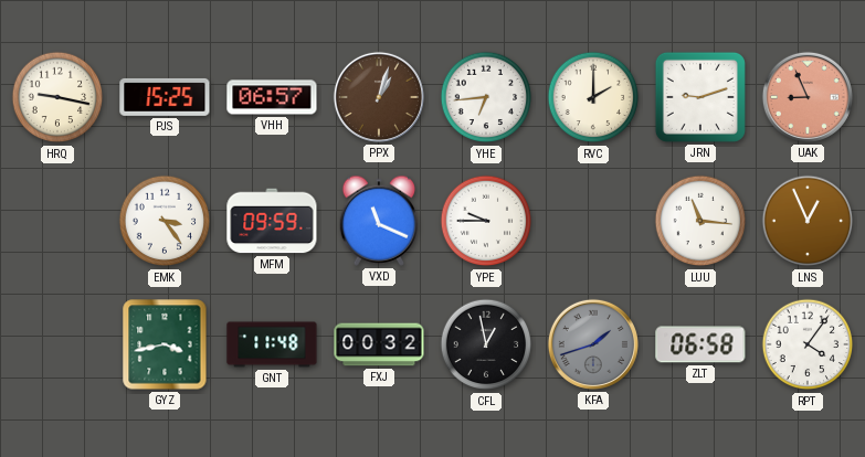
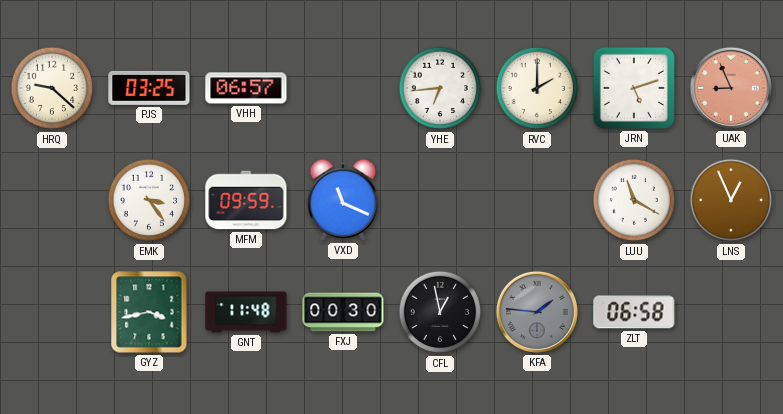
HRQ: 9:17 -> 9:22
PJS: 15:25 -> 03:25
PPX: 1:03 -> none
JRN: 9:12 -> 5:12
YPE: 9:45 -> none
LUU: 11:16 -> 11:20
FXJ: 00:32 -> 00:30
KFA: 1:42 -> 1:46
RPT: 4:06 -> none
